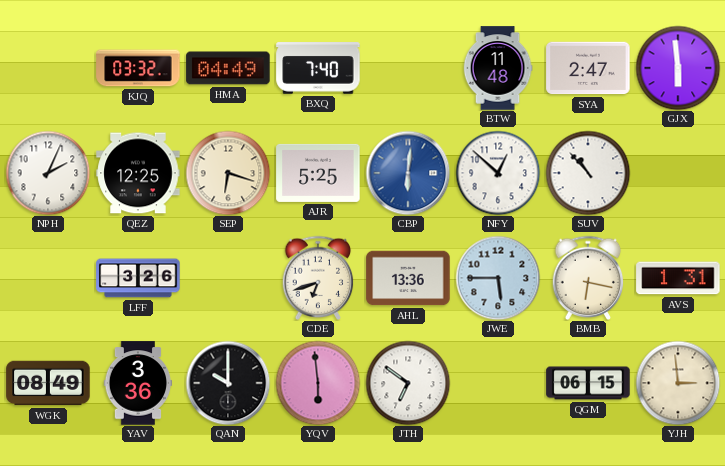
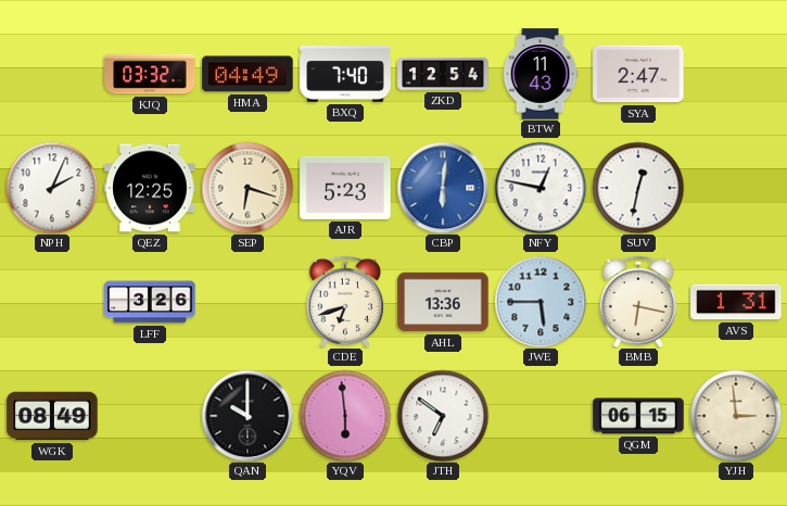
ZKD: none -> 12:54
BTW: 11:48 -> 11:43
GJX: 5:59 -> none
AJR: 5:25 -> 5:23
NFY: 12:52 -> 12:47
SUV: 10:53 -> 12:32
YAV: 3:36 -> none
